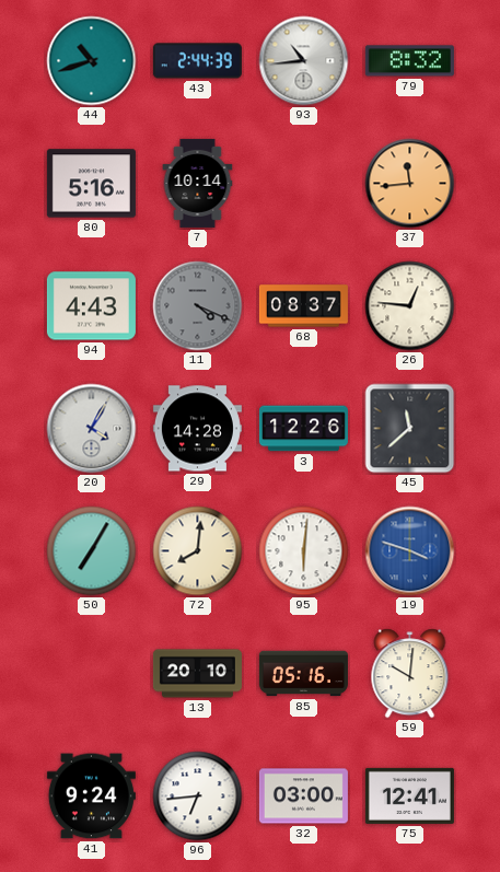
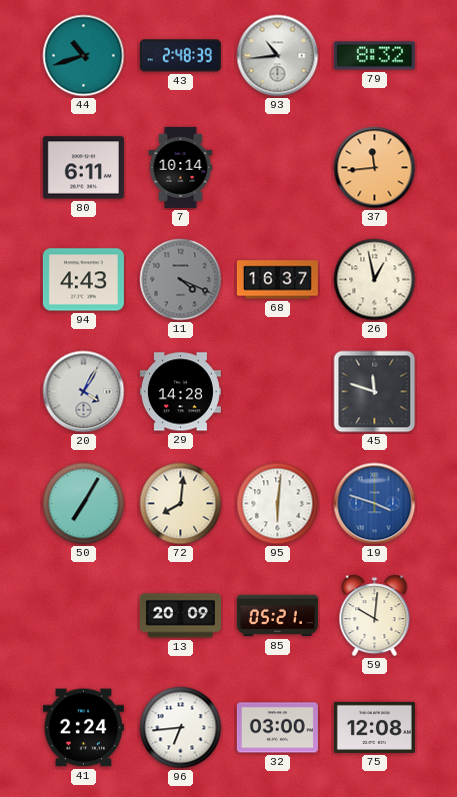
43: 2:44 -> 2:48
80: 5:16 -> 6:11
68: 08:37 -> 16:37
26: 12:46 -> 12:58
3: 12:26 -> none
45: 11:38 -> 11:48
13: 20:10 -> 20:09
85: 05:16 -> 05:21
41: 9:24 -> 2:24
75: 12:41 -> 12:08
